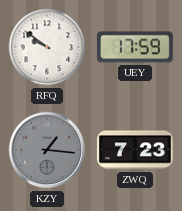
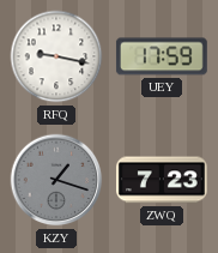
RFQ: 9:51 -> 9:17
KZY: 1:16 -> 1:18
